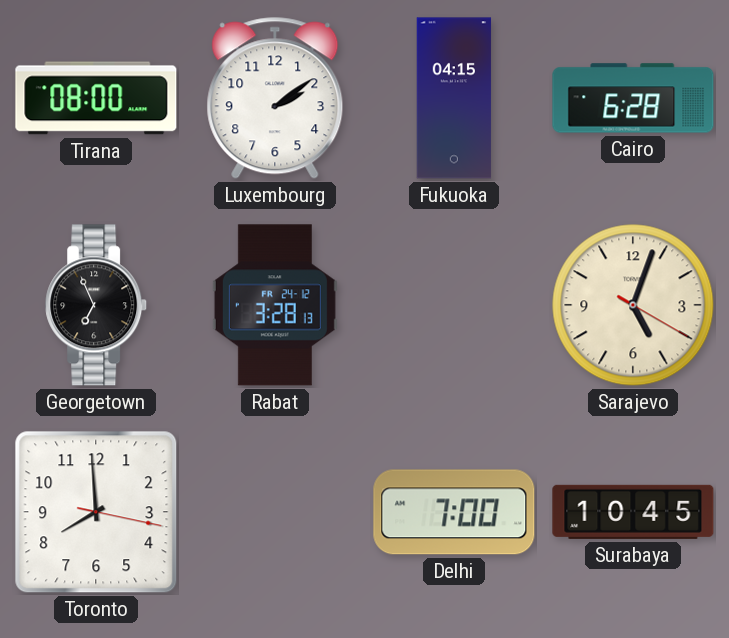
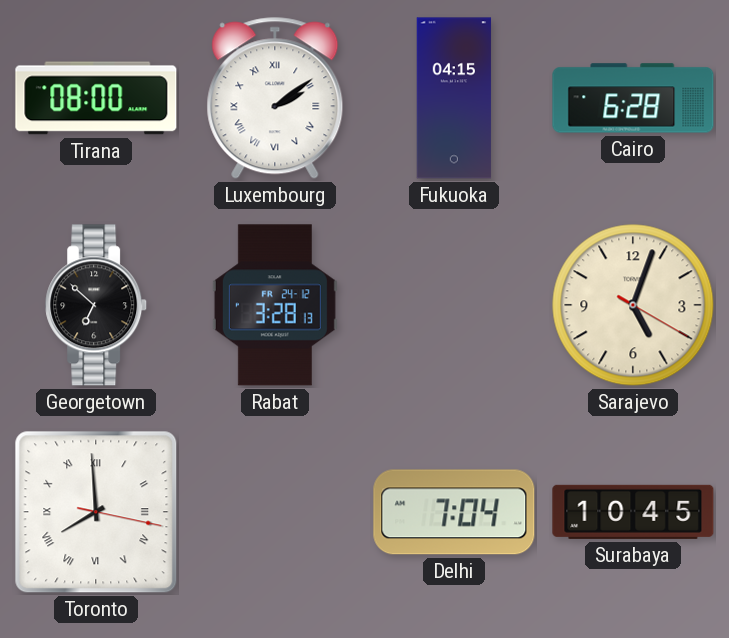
Luxembourg numerals: Arabic -> Roman
Georgetown: 6:56 -> 6:52
Toronto numerals: Arabic -> Roman
Delhi: 7:00 -> 7:04
